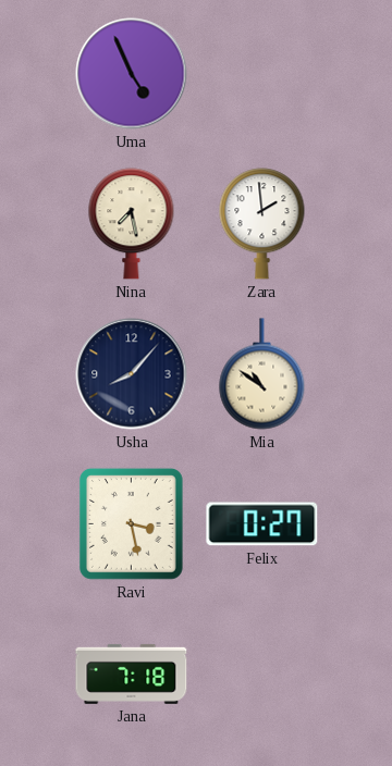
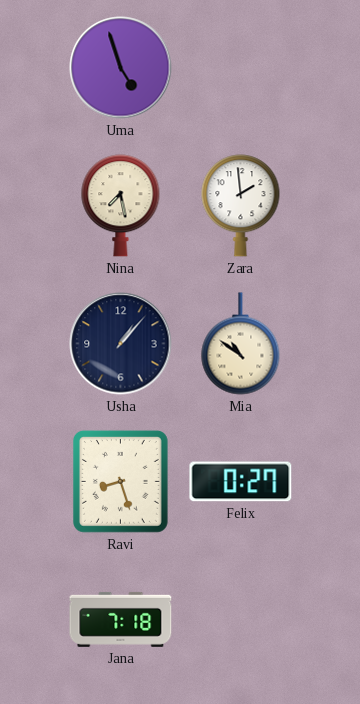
Uma: 4:56 -> 4:57
Usha: 8:07 -> 1:07
Ravi: 3:28 -> 8:27
